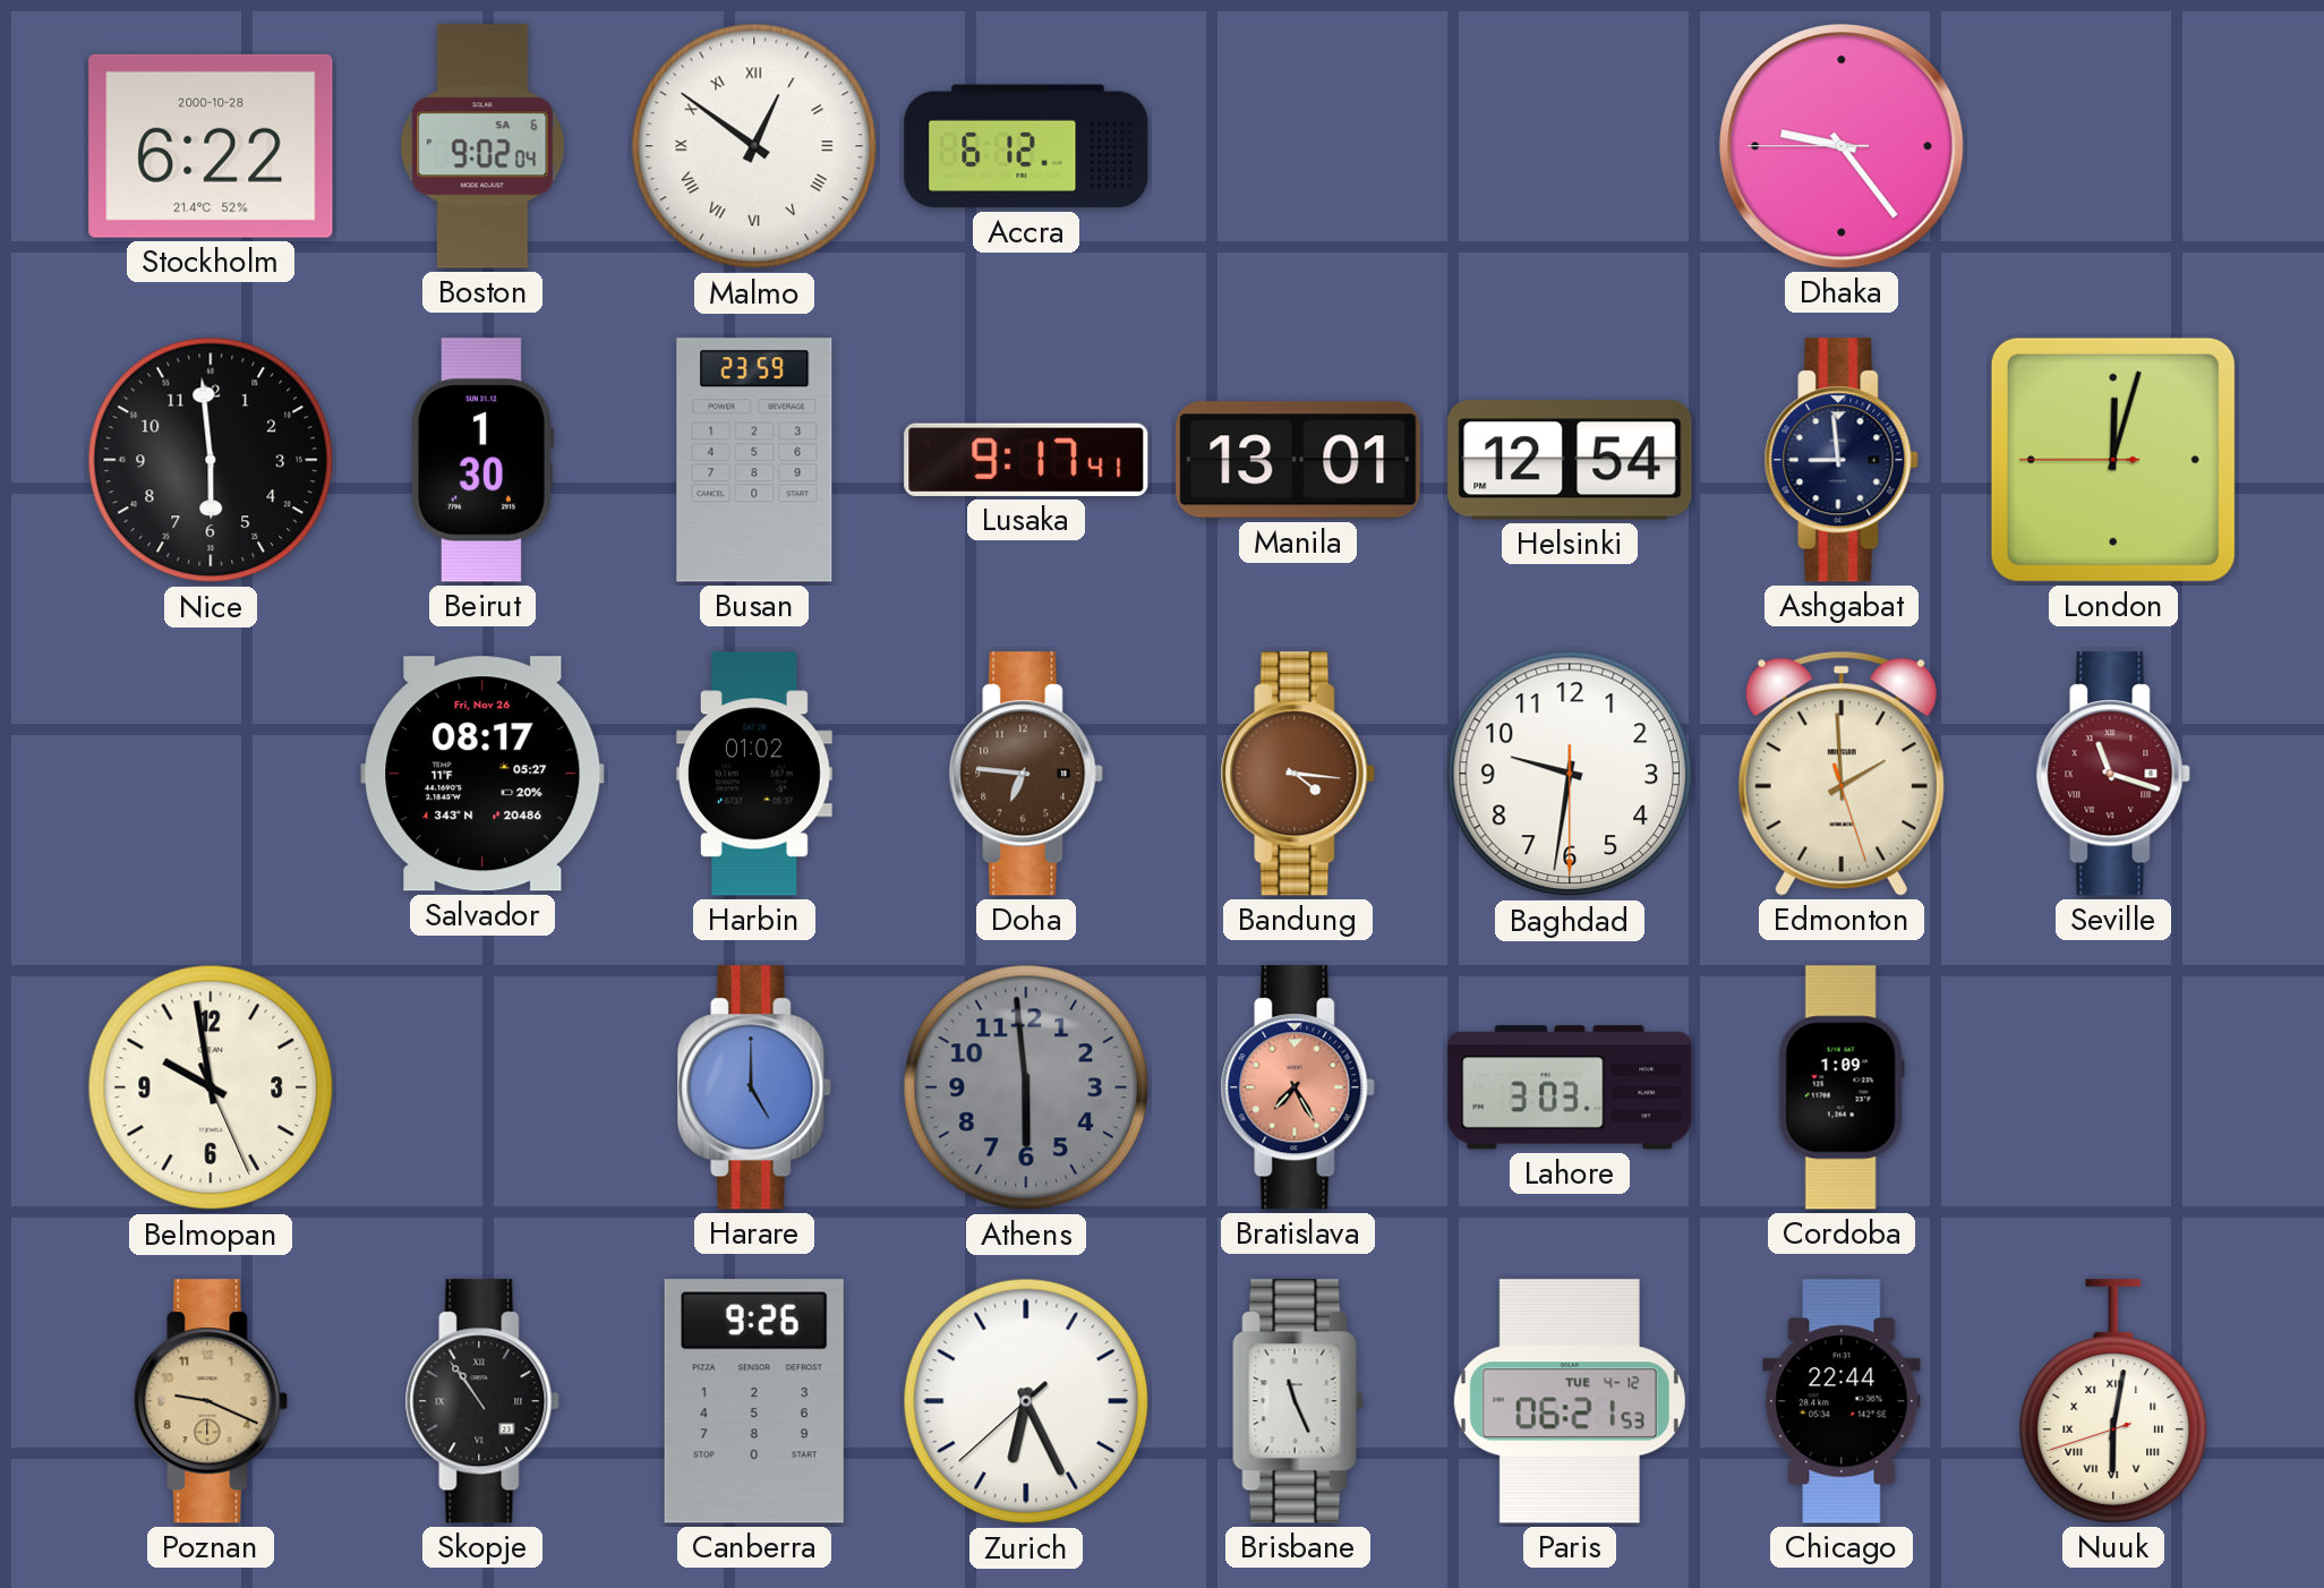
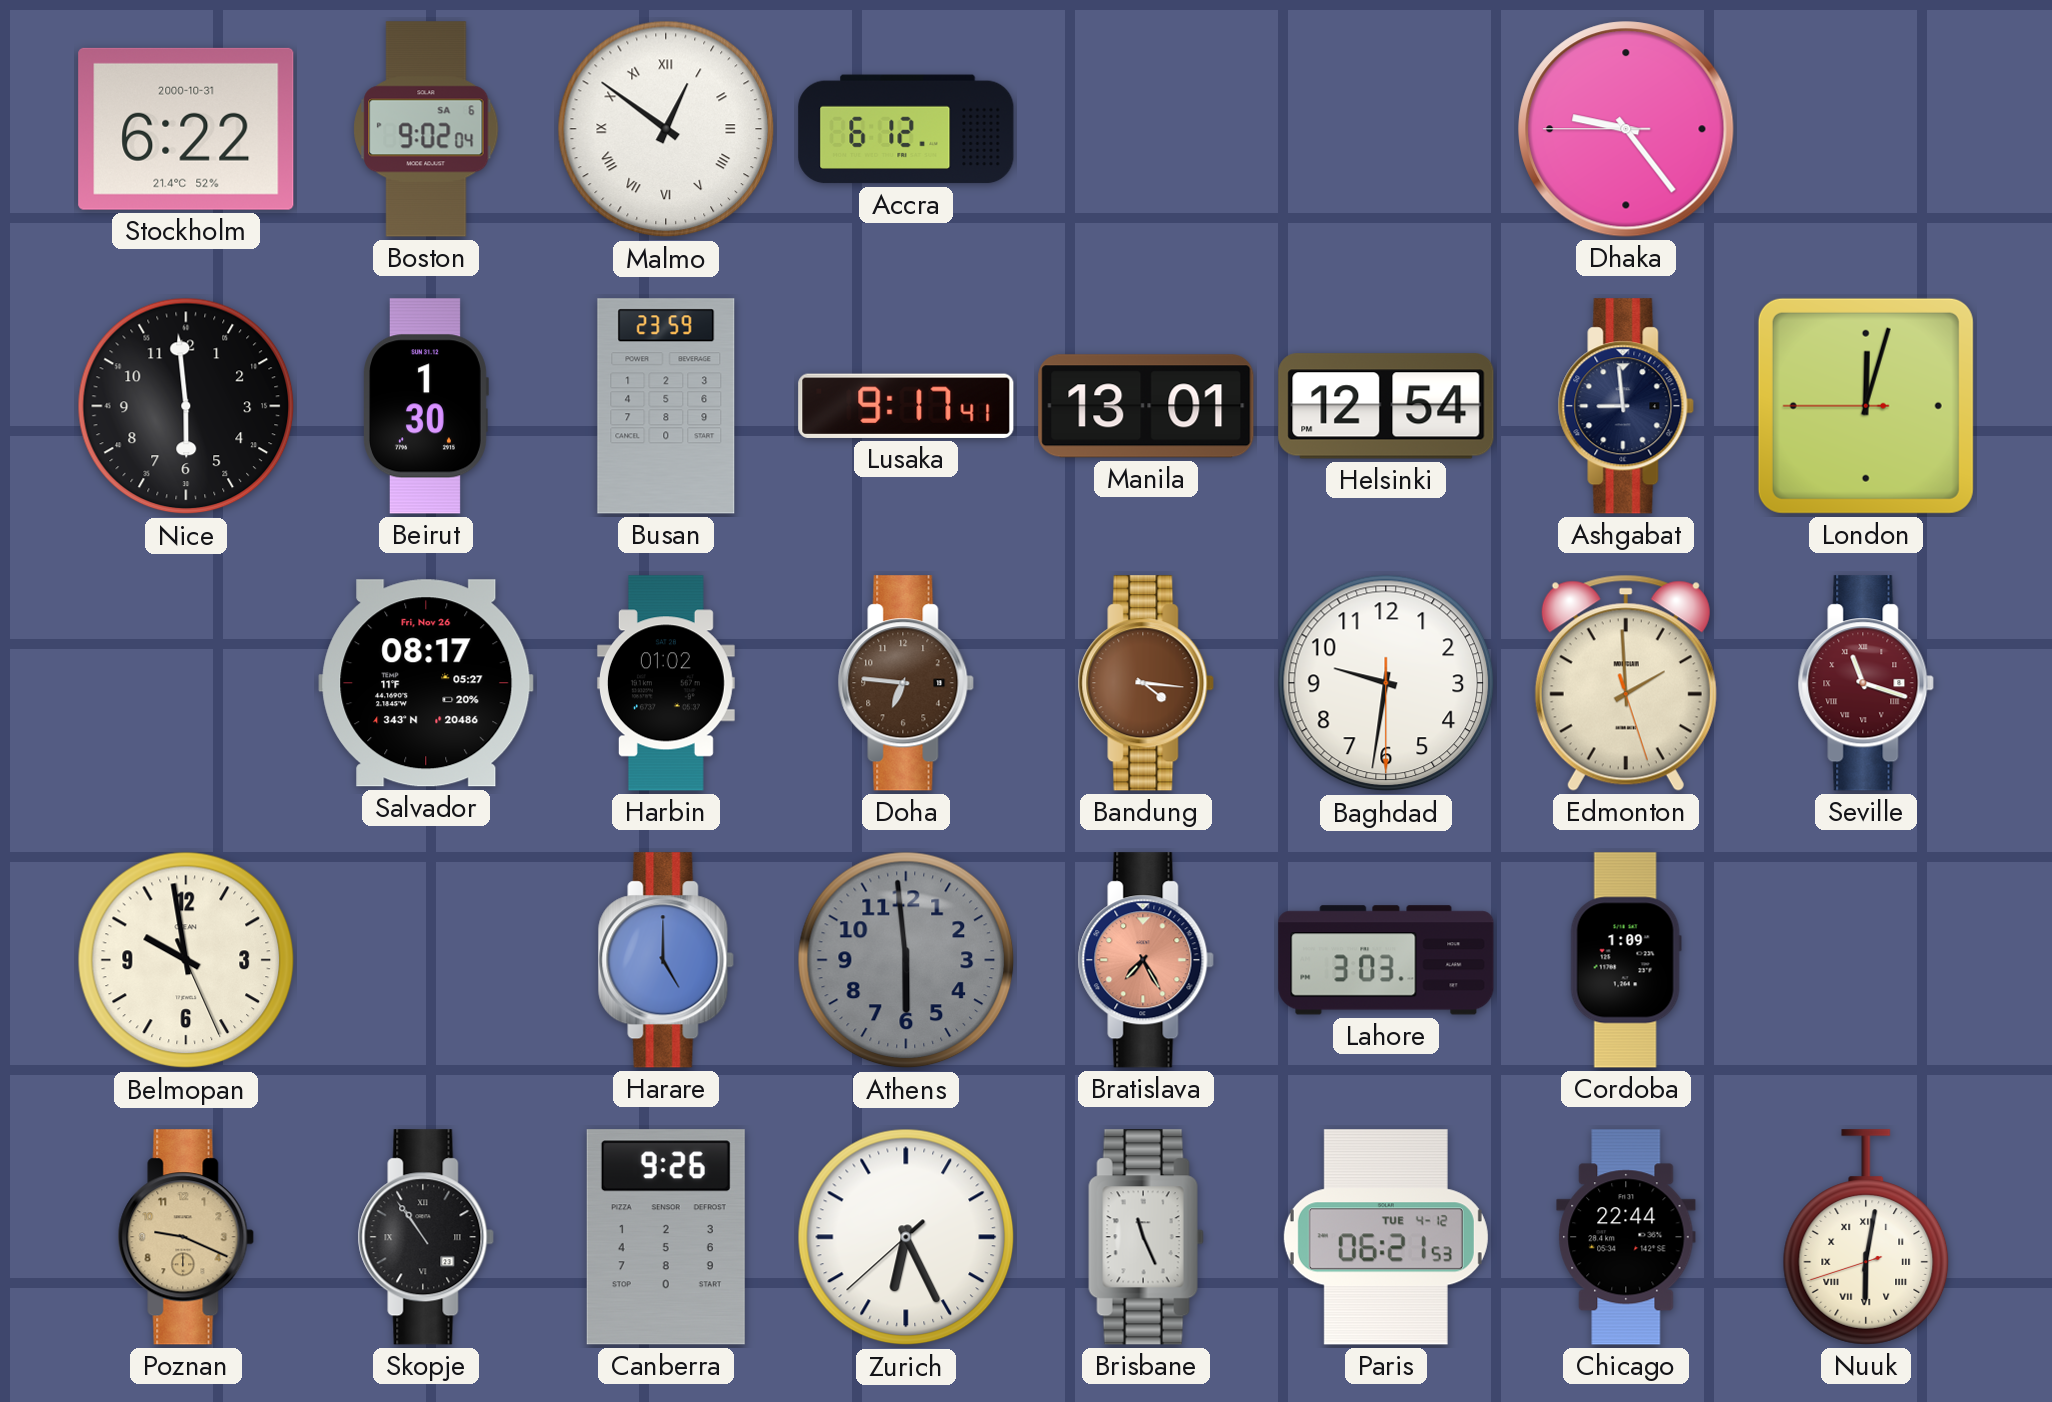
Stockholm date: 2000-10-28 -> 2000-10-31
